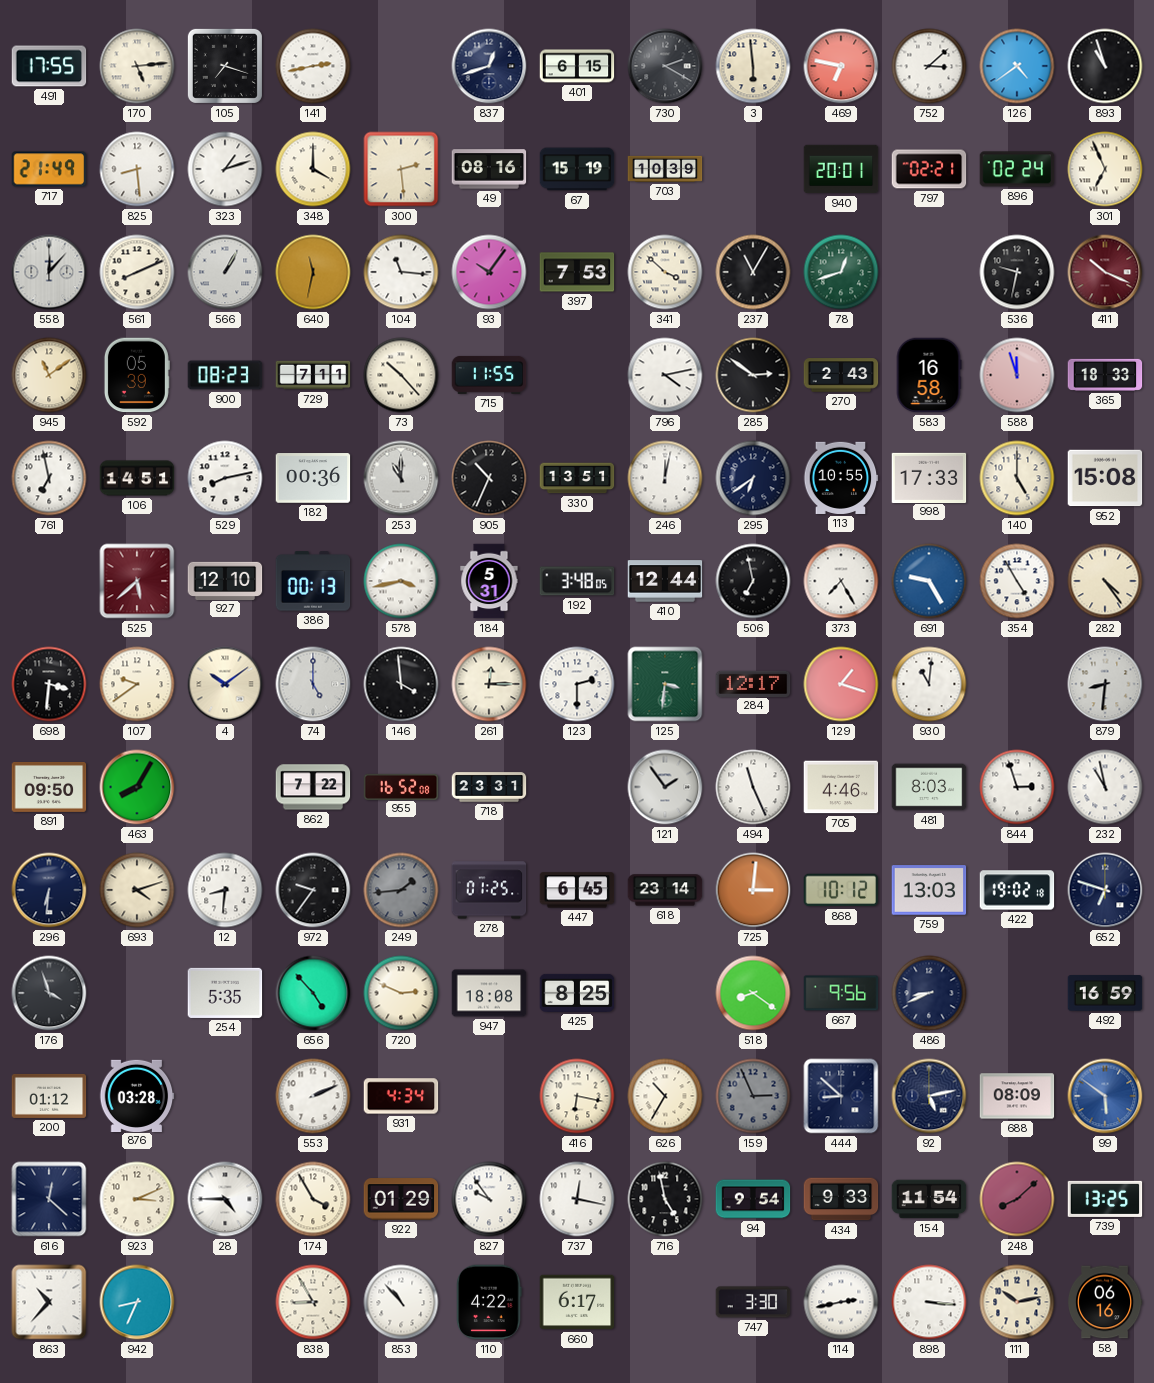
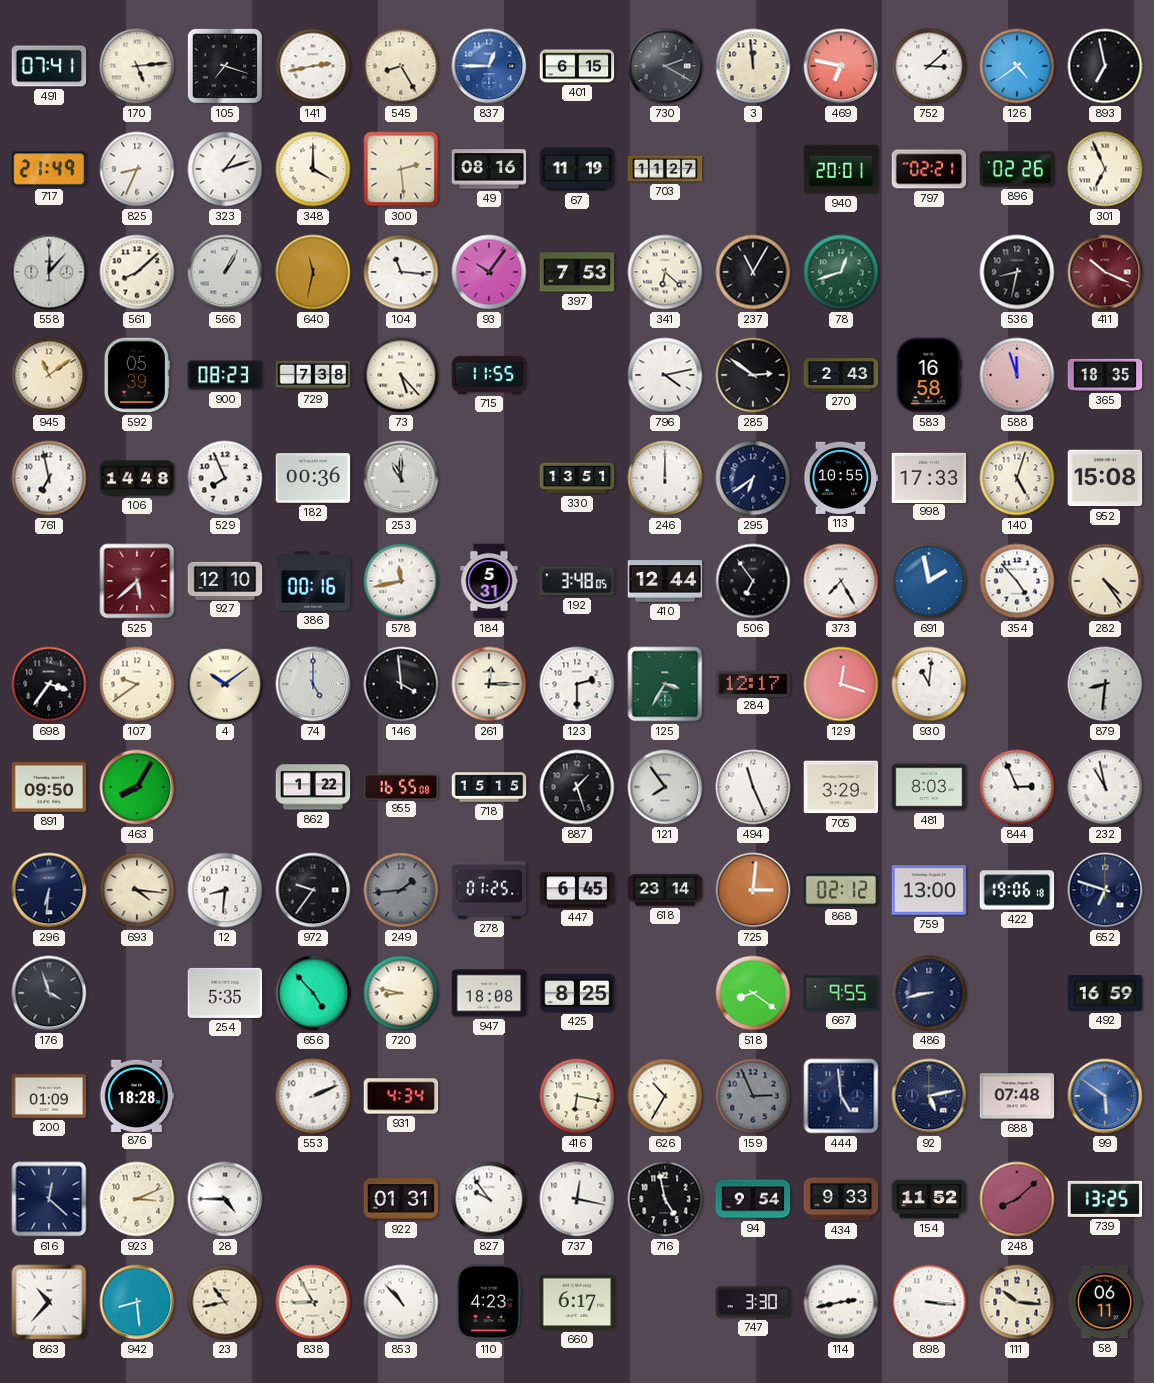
491: 17:55 -> 07:41
545: none -> 8:25
837: 12:42 -> 12:45
837 dial: navy -> blue
3: 5:59 -> 11:59
893: 10:57 -> 6:58
825: 8:29 -> 8:34
67: 15:19 -> 11:19
703: 10:39 -> 11:27
896: 02:24 -> 02:26
561: 8:11 -> 8:08
341: 3:52 -> 6:22
536: 9:32 -> 8:32
729: 7:11 -> 7:38
73: 10:23 -> 5:23
365: 18:33 -> 18:35
106: 14:51 -> 14:48
529: 8:13 -> 7:56
905: 10:34 -> none
246: 12:02 -> 12:00
140: 5:00 -> 5:03
386: 00:13 -> 00:16
578: 3:43 -> 11:43
506: 6:58 -> 6:54
691: 9:25 -> 1:58
354: 4:55 -> 4:53
698: 3:31 -> 3:36
125: 3:31 -> 3:35
129: 1:18 -> 12:18
862: 7:22 -> 1:22
955: 16:52 -> 16:55
718: 23:31 -> 15:15
887: none -> 1:27
121: 1:54 -> 7:54
705: 4:46 -> 3:29
844: 2:57 -> 2:56
693: 4:12 -> 4:16
868: 10:12 -> 02:12
759: 13:03 -> 13:00
422: 19:02 -> 19:06
720: 2:49 -> 8:47
667: 9:56 -> 9:55
486: 8:41 -> 8:43
200: 01:12 -> 01:09
876: 03:28 -> 18:28
444: 8:52 -> 4:59
688: 08:09 -> 07:48
174: 3:55 -> none
922: 01:29 -> 01:31
154: 11:54 -> 11:52
942: 8:34 -> 8:29
23: none -> 10:43
110: 4:22 -> 4:23
111: 10:13 -> 10:16
58: 06:16 -> 06:11
